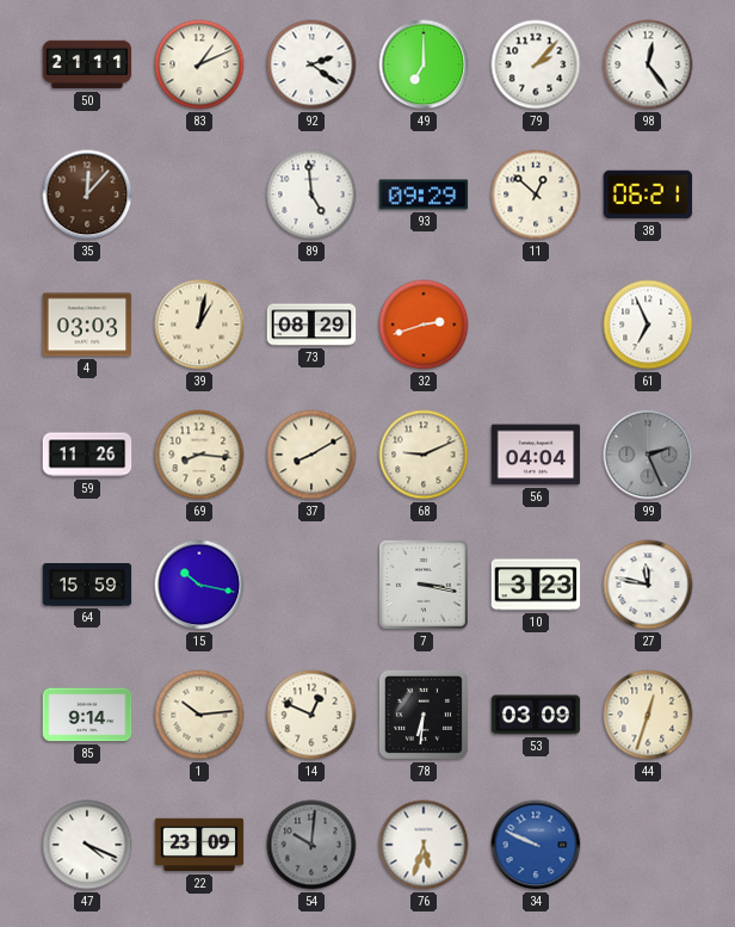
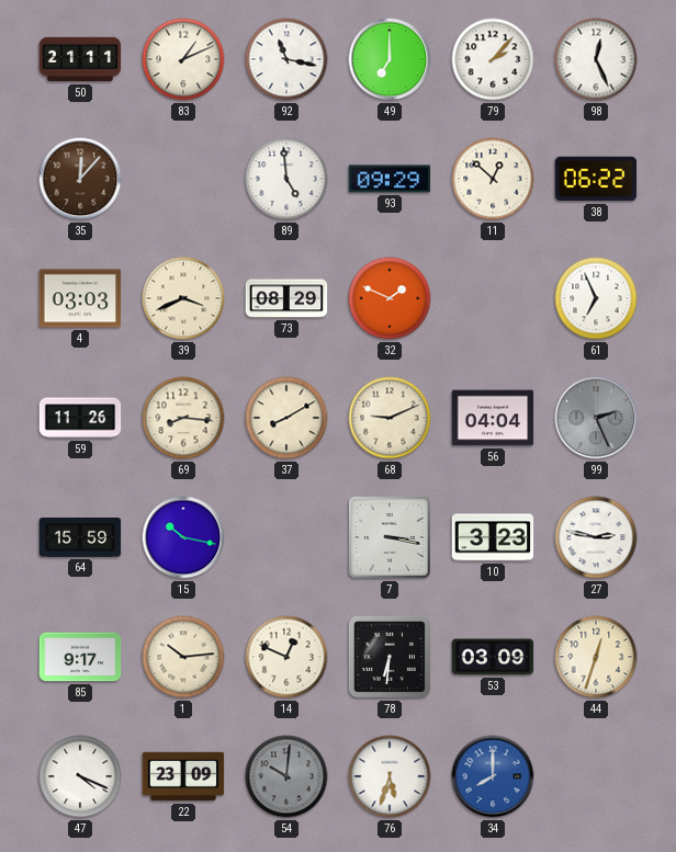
92: 2:21 -> 11:17
98: 12:24 -> 12:26
38: 06:21 -> 06:22
39: 1:02 -> 3:41
32: 2:42 -> 1:49
27: 11:47 -> 2:47
85: 9:14 -> 9:17
34: 9:49 -> 8:00
